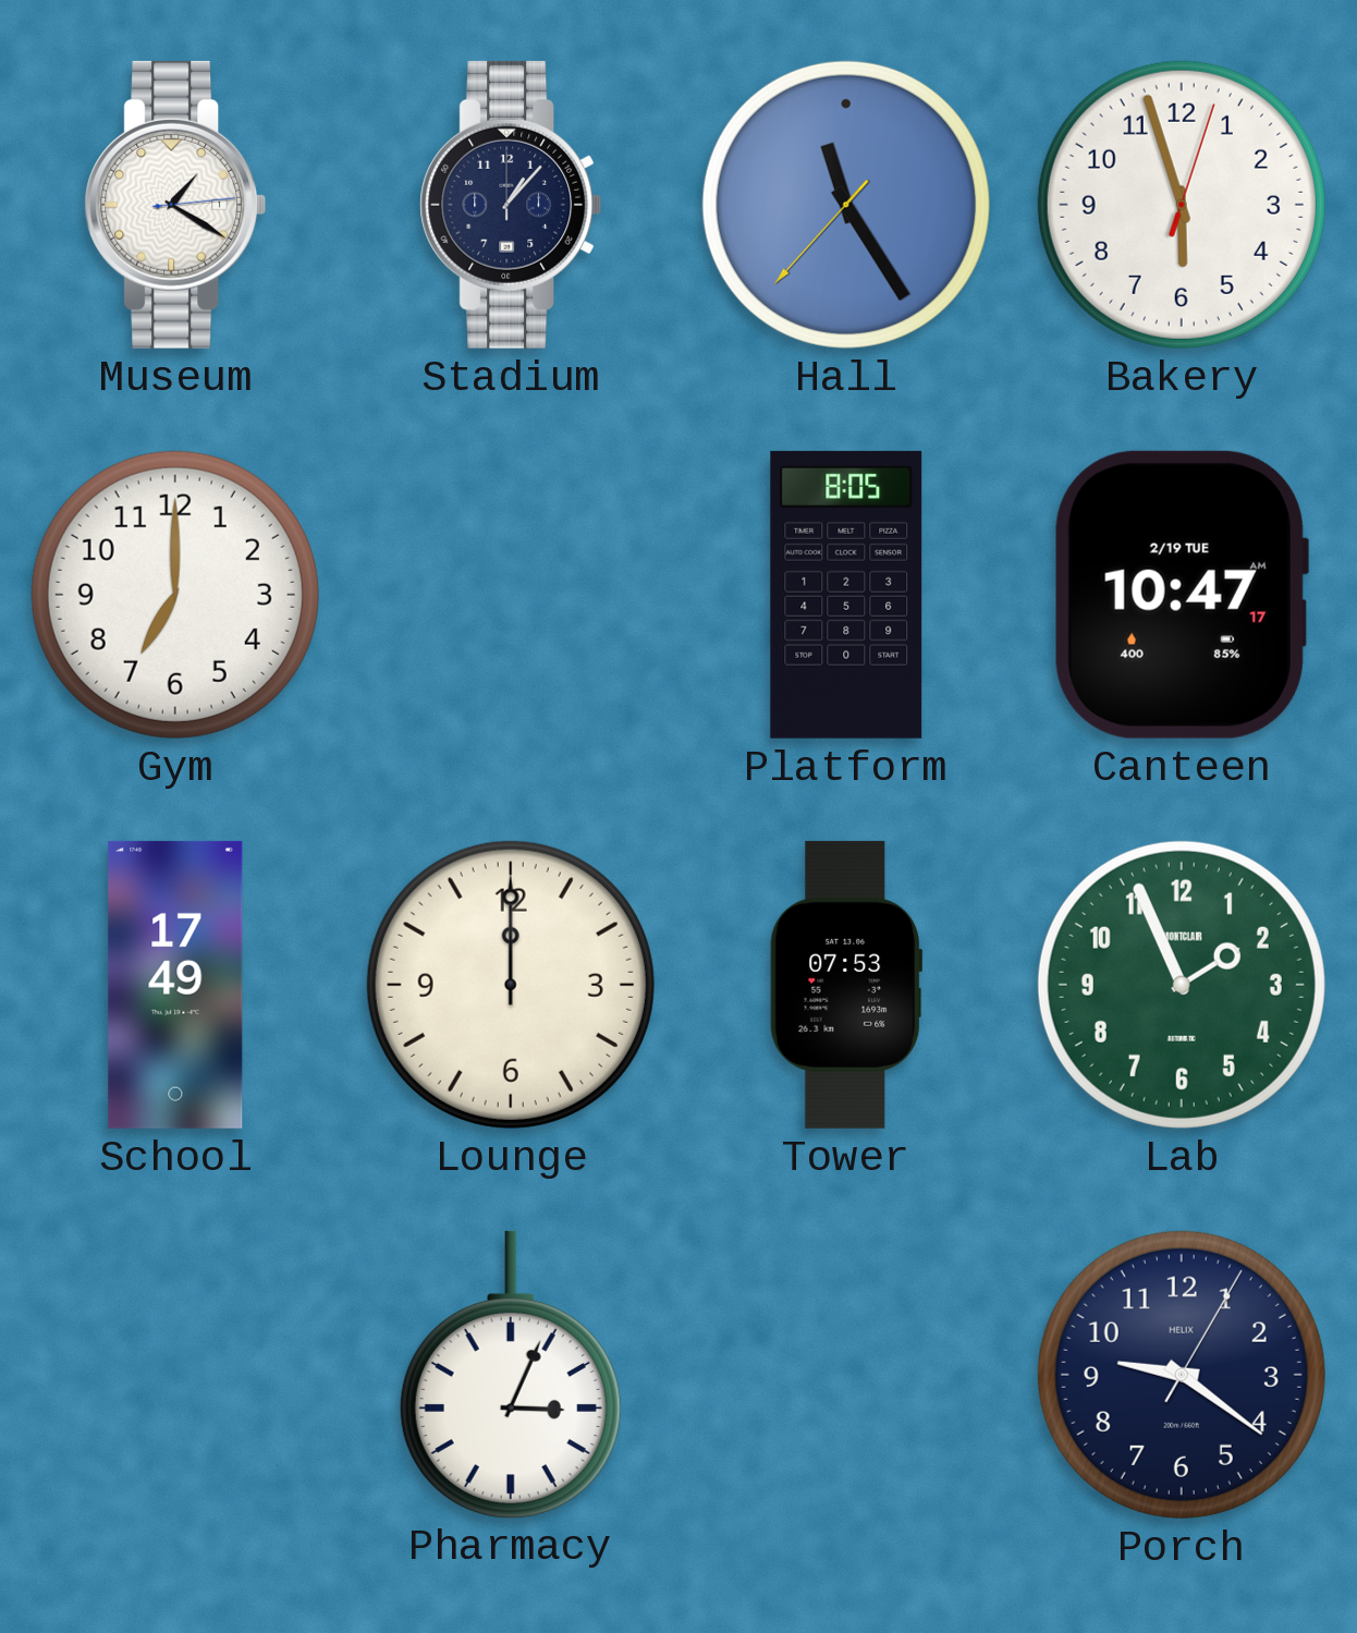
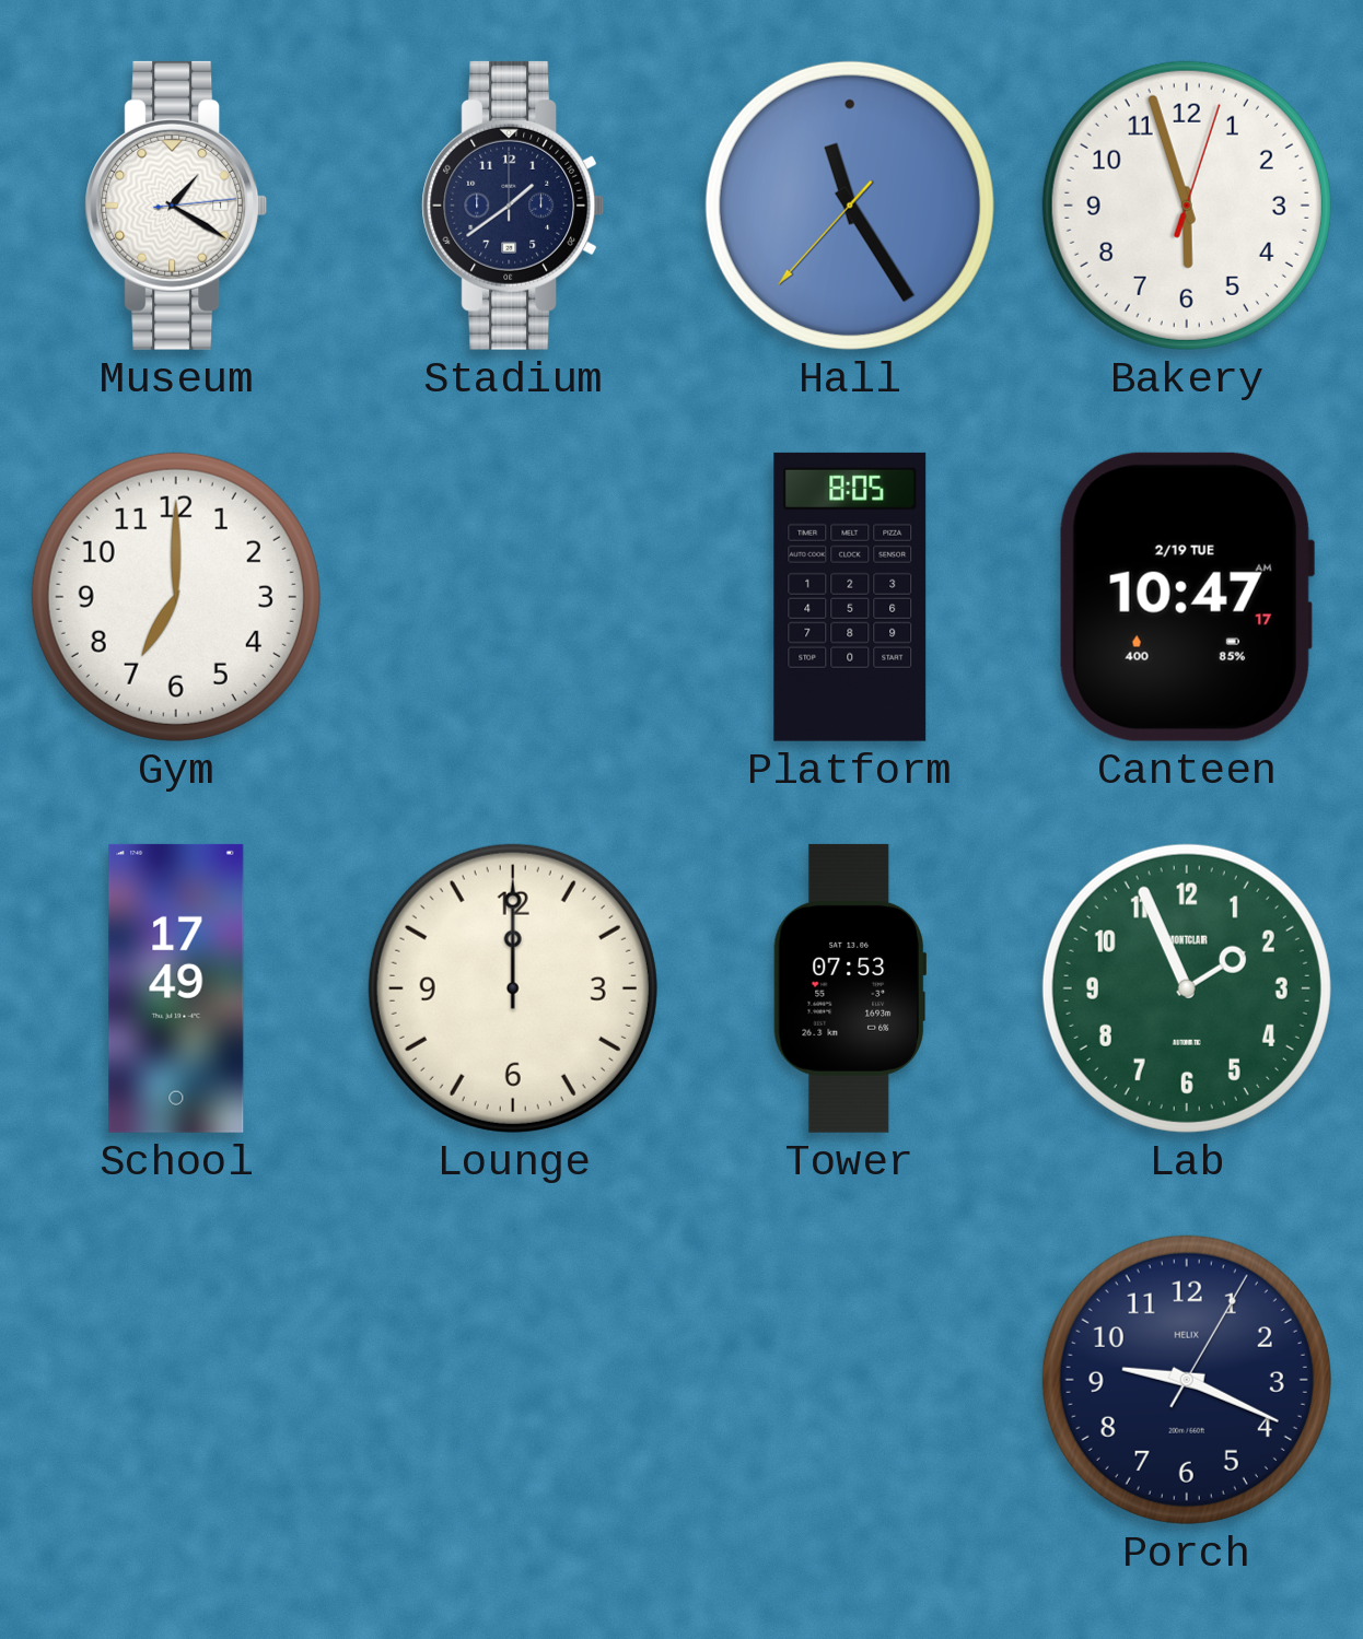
Stadium: 1:07 -> 1:39
Pharmacy: 3:04 -> none
Porch: 9:21 -> 9:19
